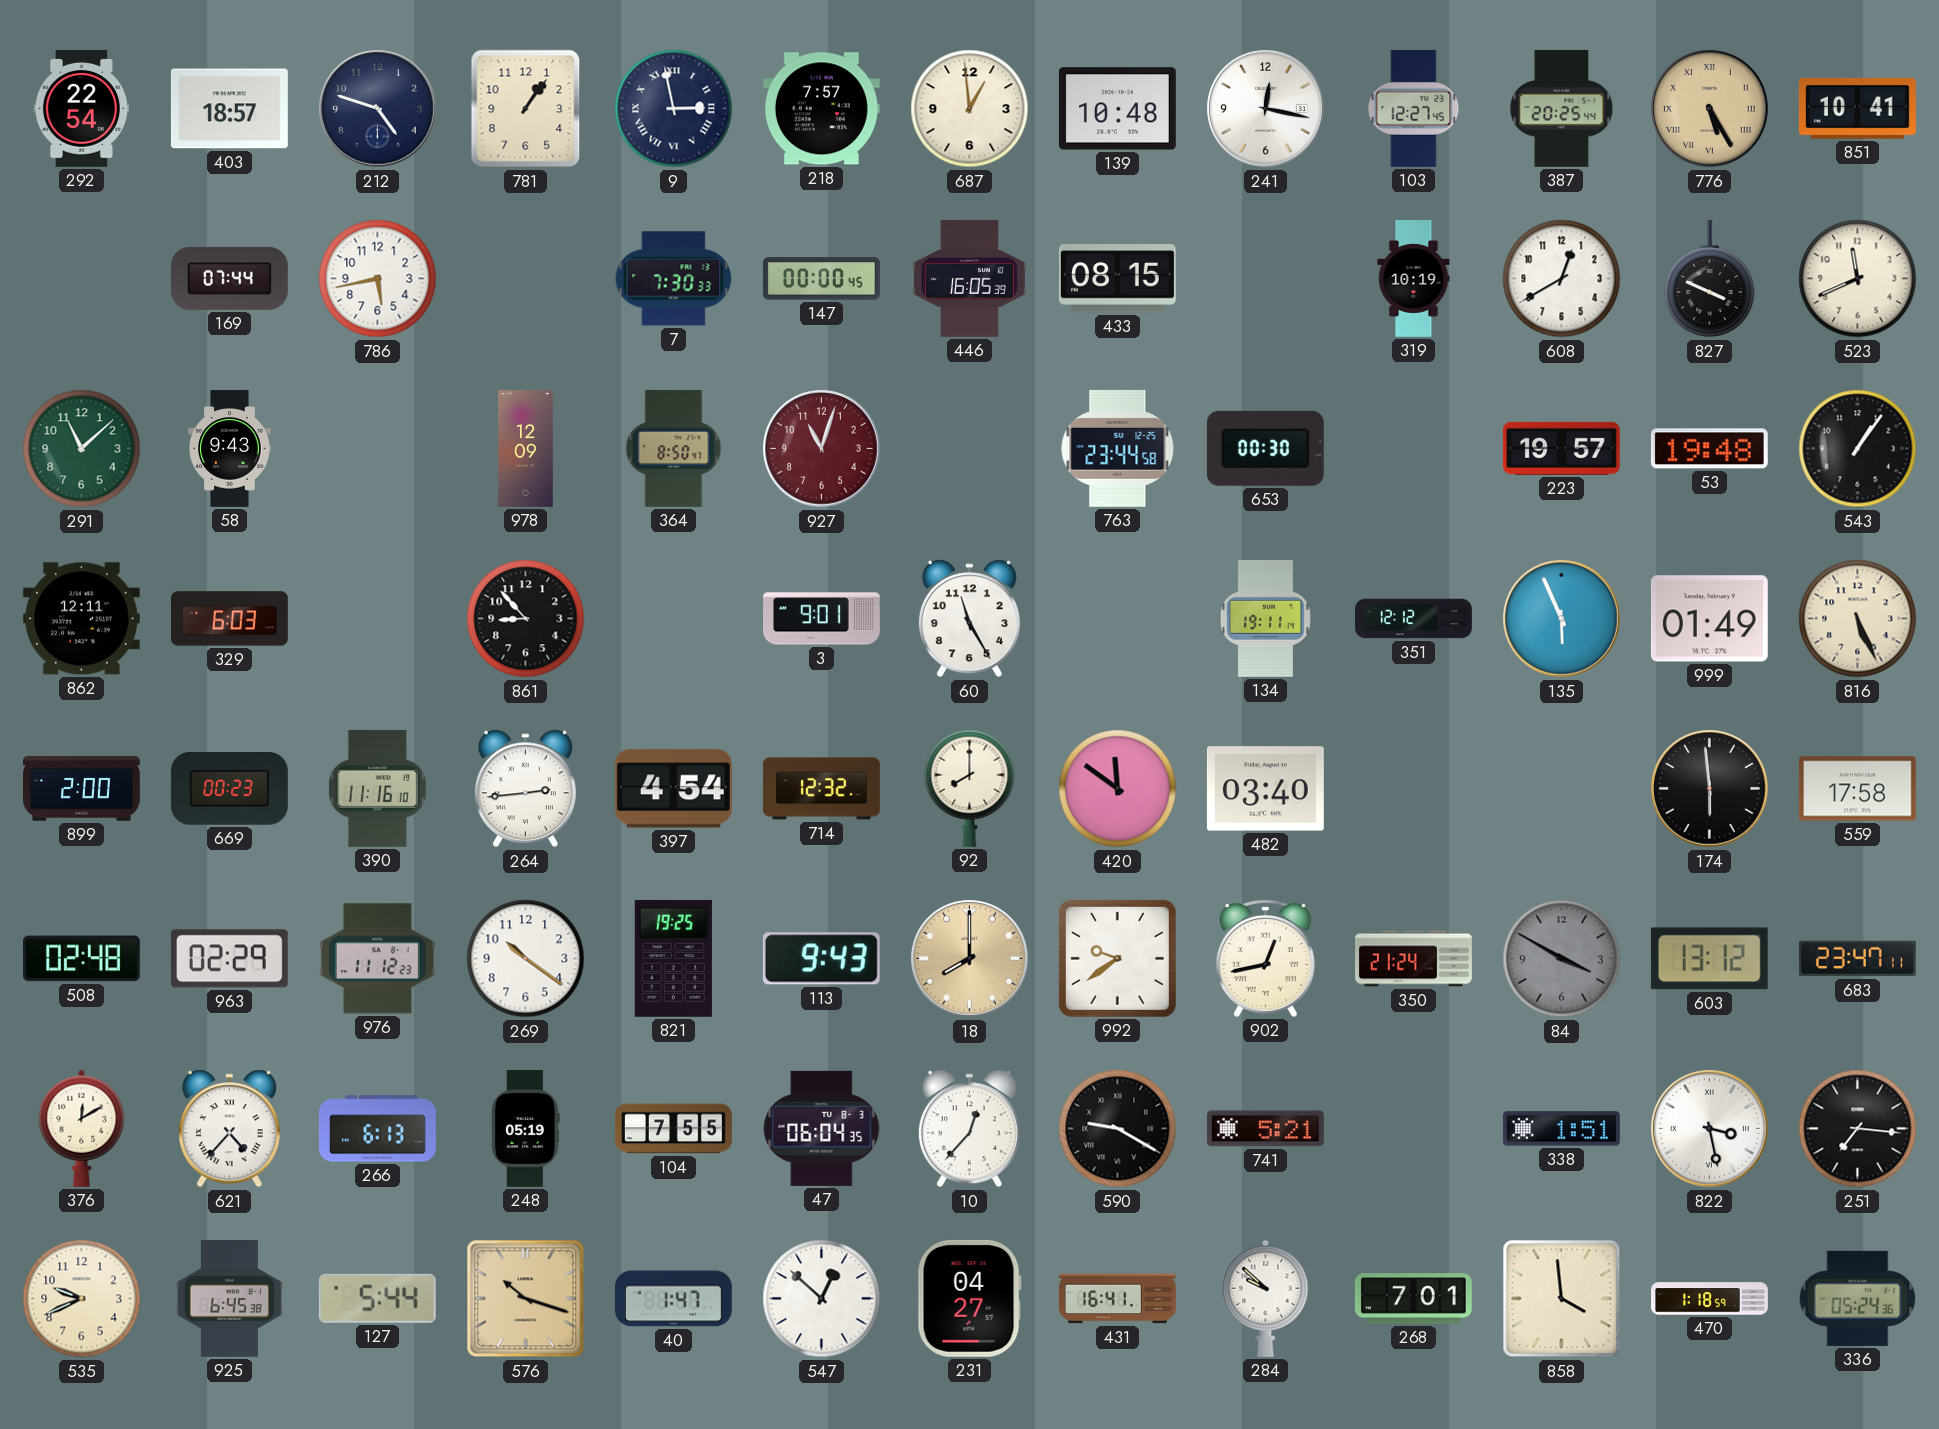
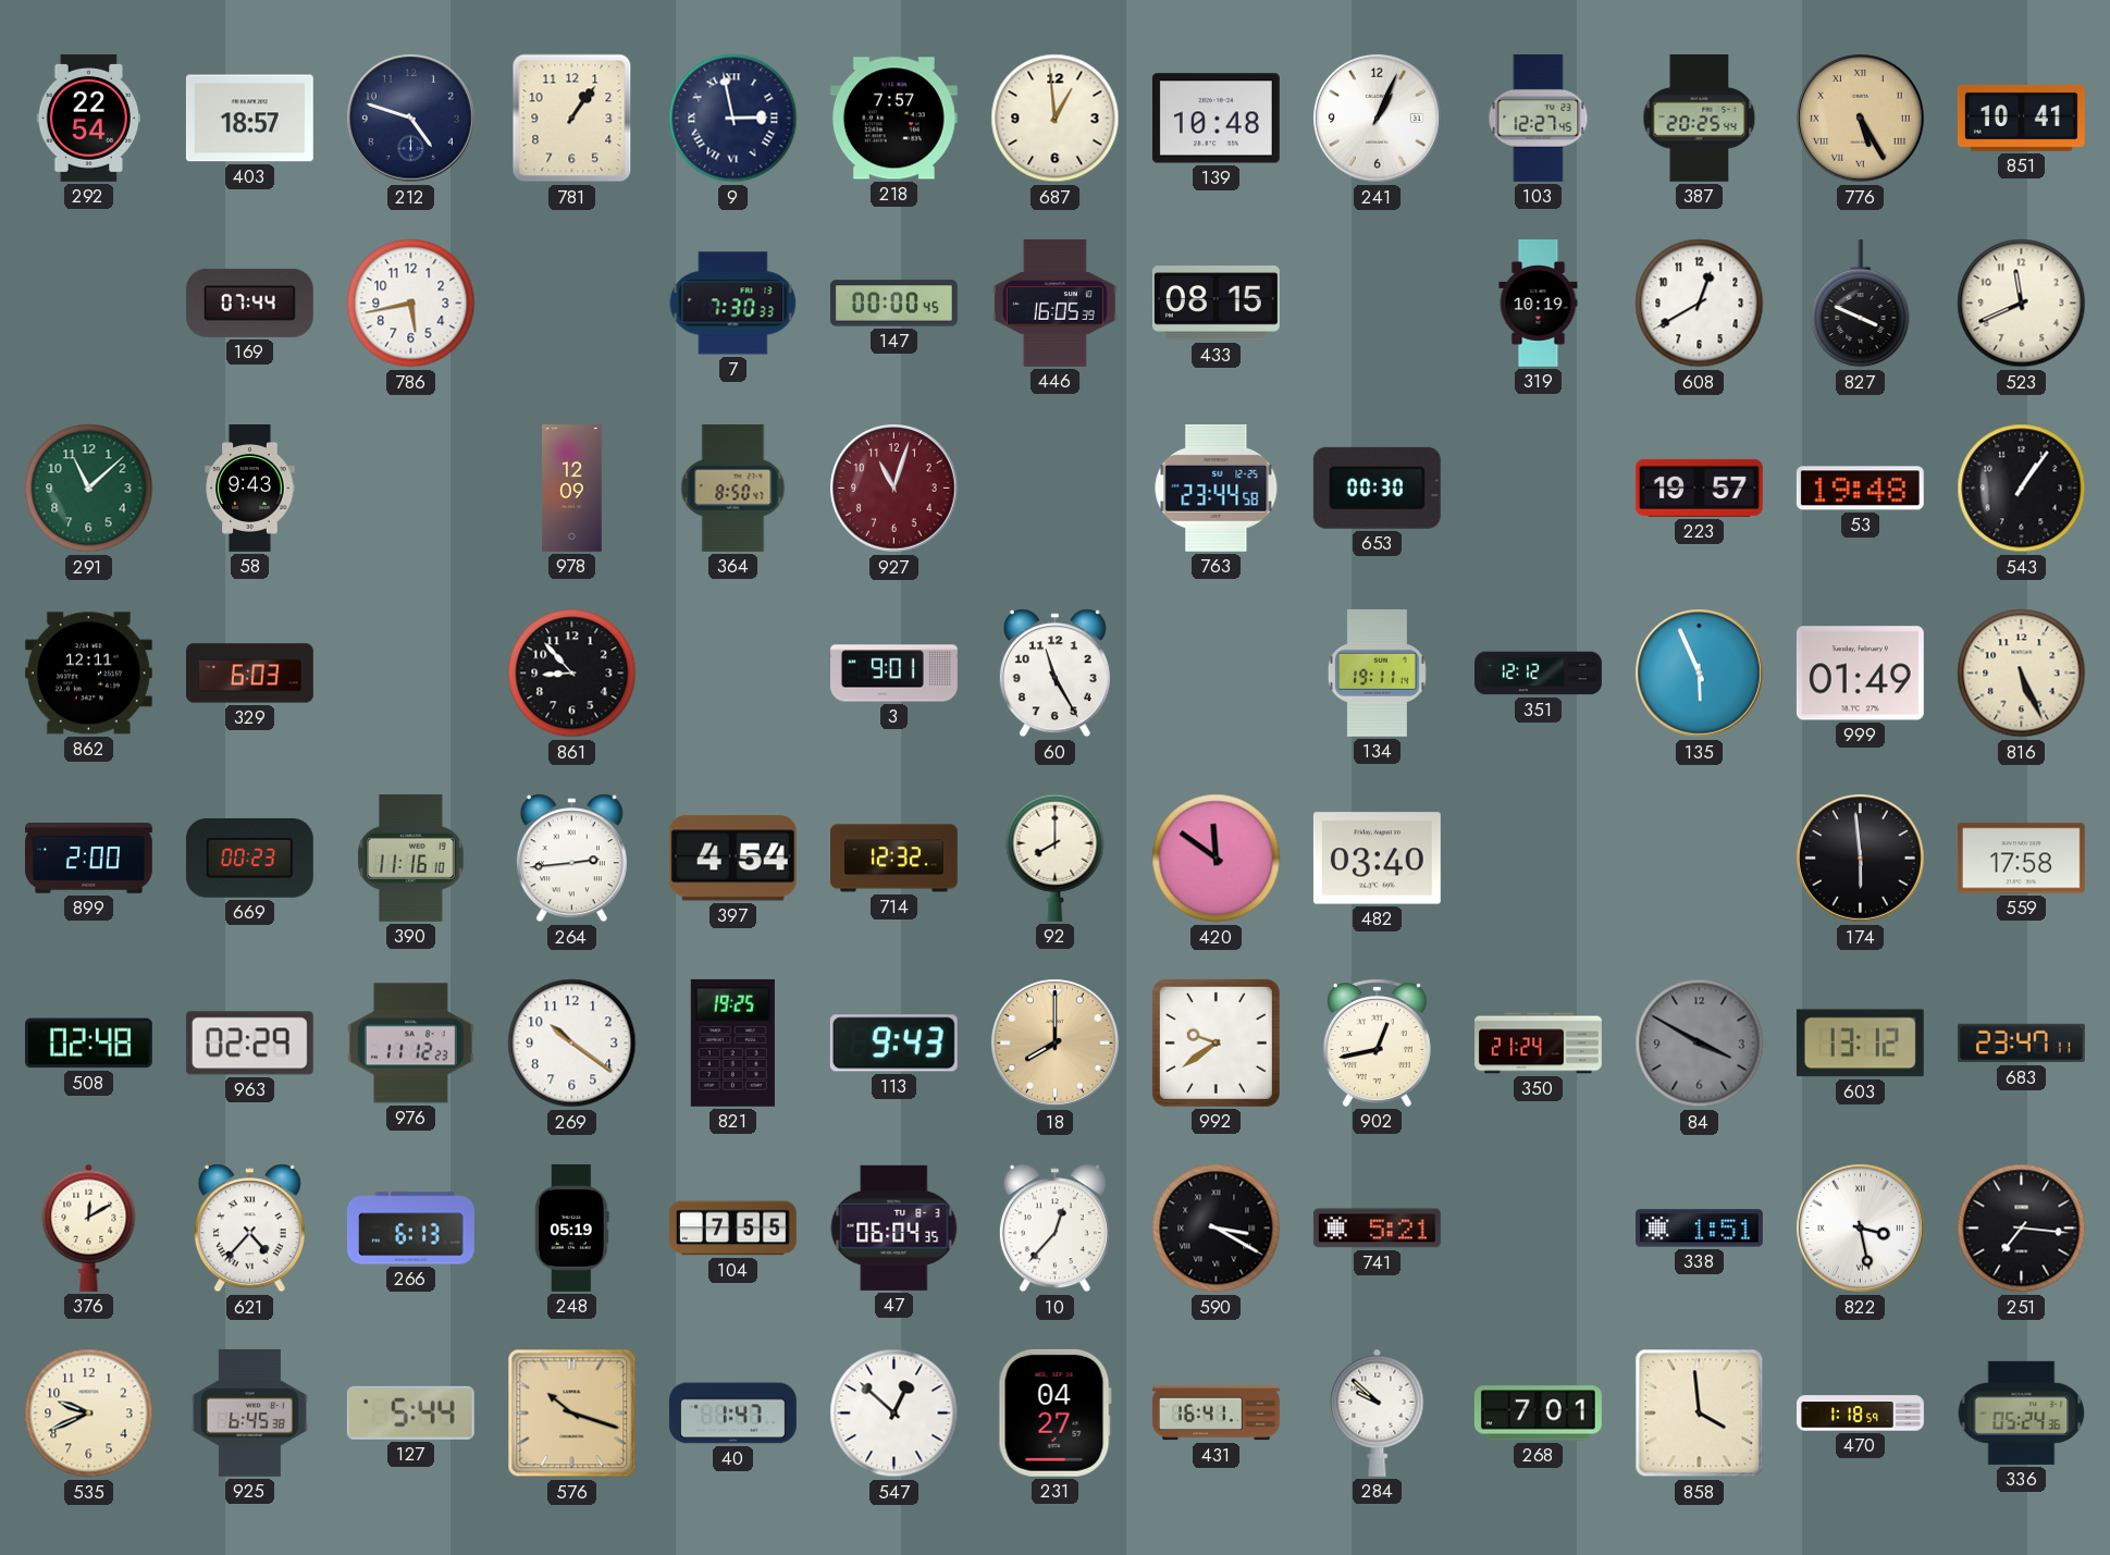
241: 12:17 -> 1:04
590: 9:20 -> 3:20
